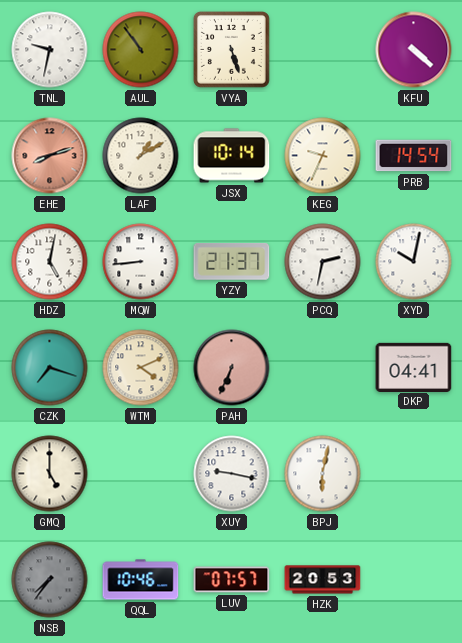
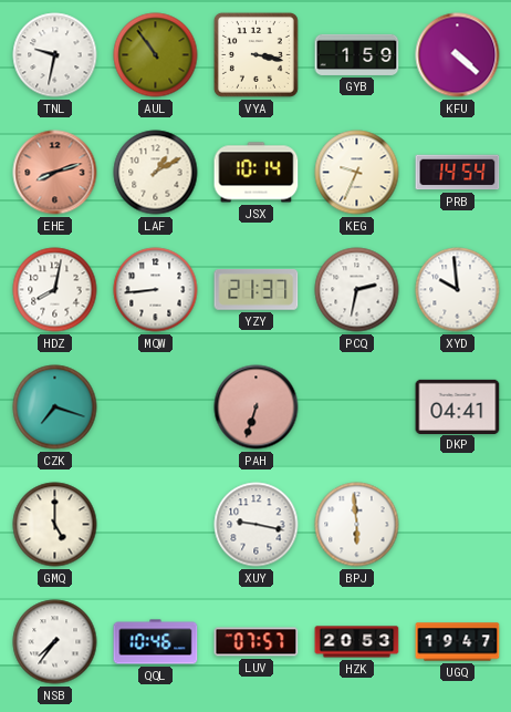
VYA: 5:27 -> 3:17
GYB: none -> 1:59
HDZ: 5:02 -> 8:02
XYD: 10:02 -> 9:59
WTM: 4:11 -> none
PAH: 6:34 -> 6:33
BPJ: 6:02 -> 5:59
NSB dial: grey -> white
UGQ: none -> 19:47
